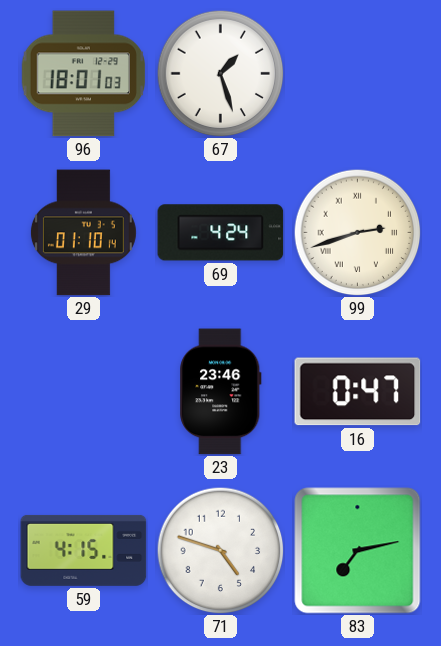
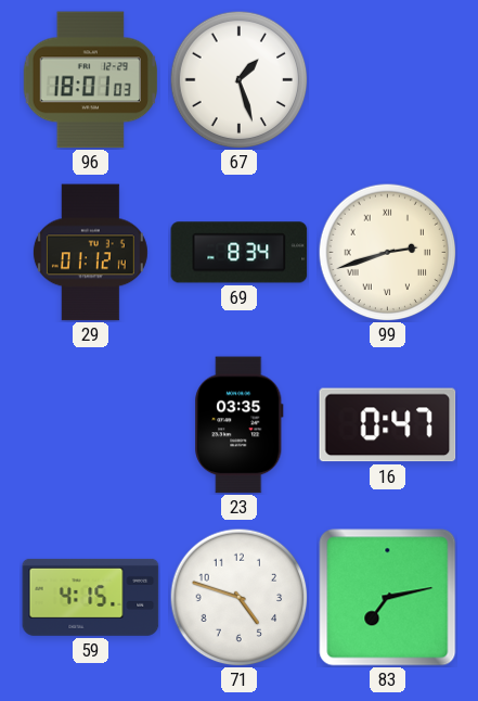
29: 01:10 -> 01:12
69: 4:24 -> 8:34
23: 23:46 -> 03:35
